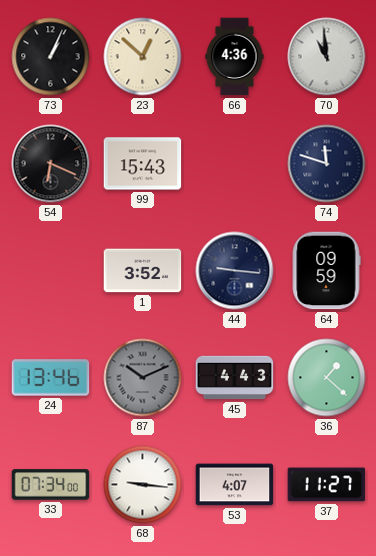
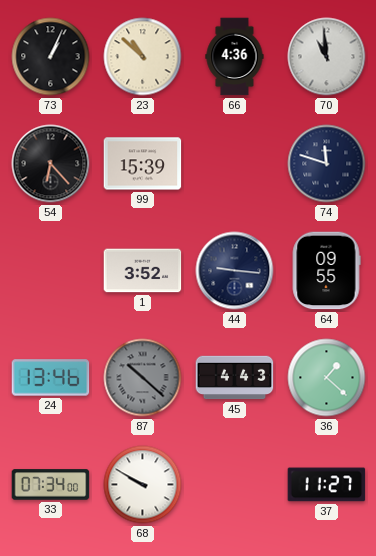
23: 12:52 -> 10:52
54: 6:19 -> 6:23
99: 15:43 -> 15:39
64: 09:59 -> 09:55
87: 10:11 -> 10:22
68: 9:16 -> 9:50
53: 4:07 -> none
